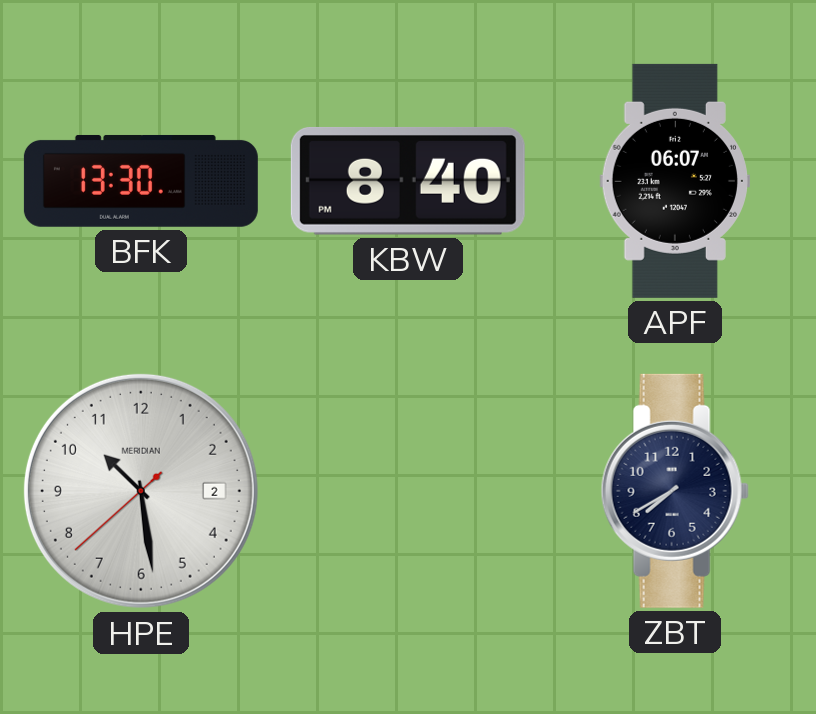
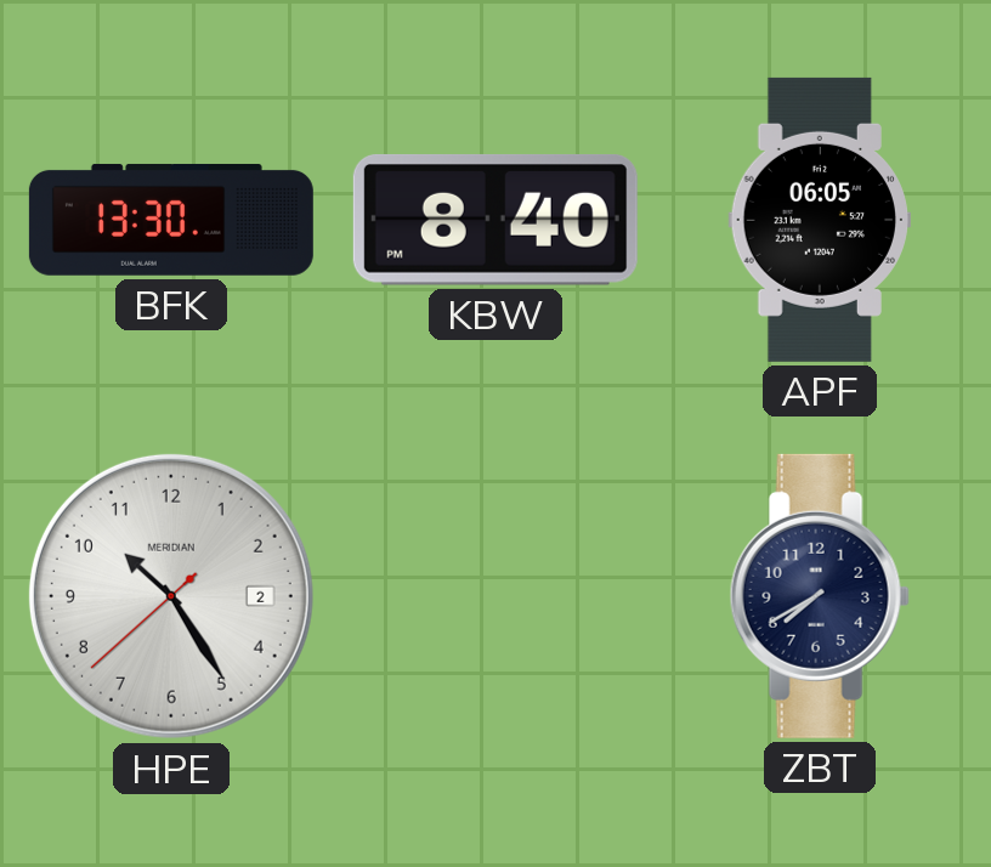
APF: 06:07 -> 06:05
HPE: 10:28 -> 10:24
